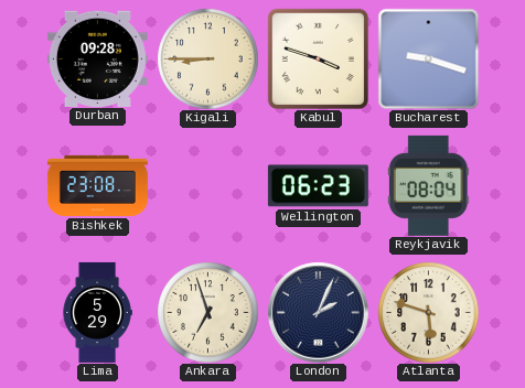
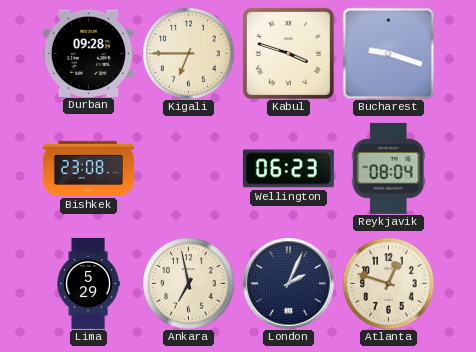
Kigali: 8:45 -> 6:45
Ankara: 6:57 -> 6:58
Atlanta: 5:48 -> 12:48
